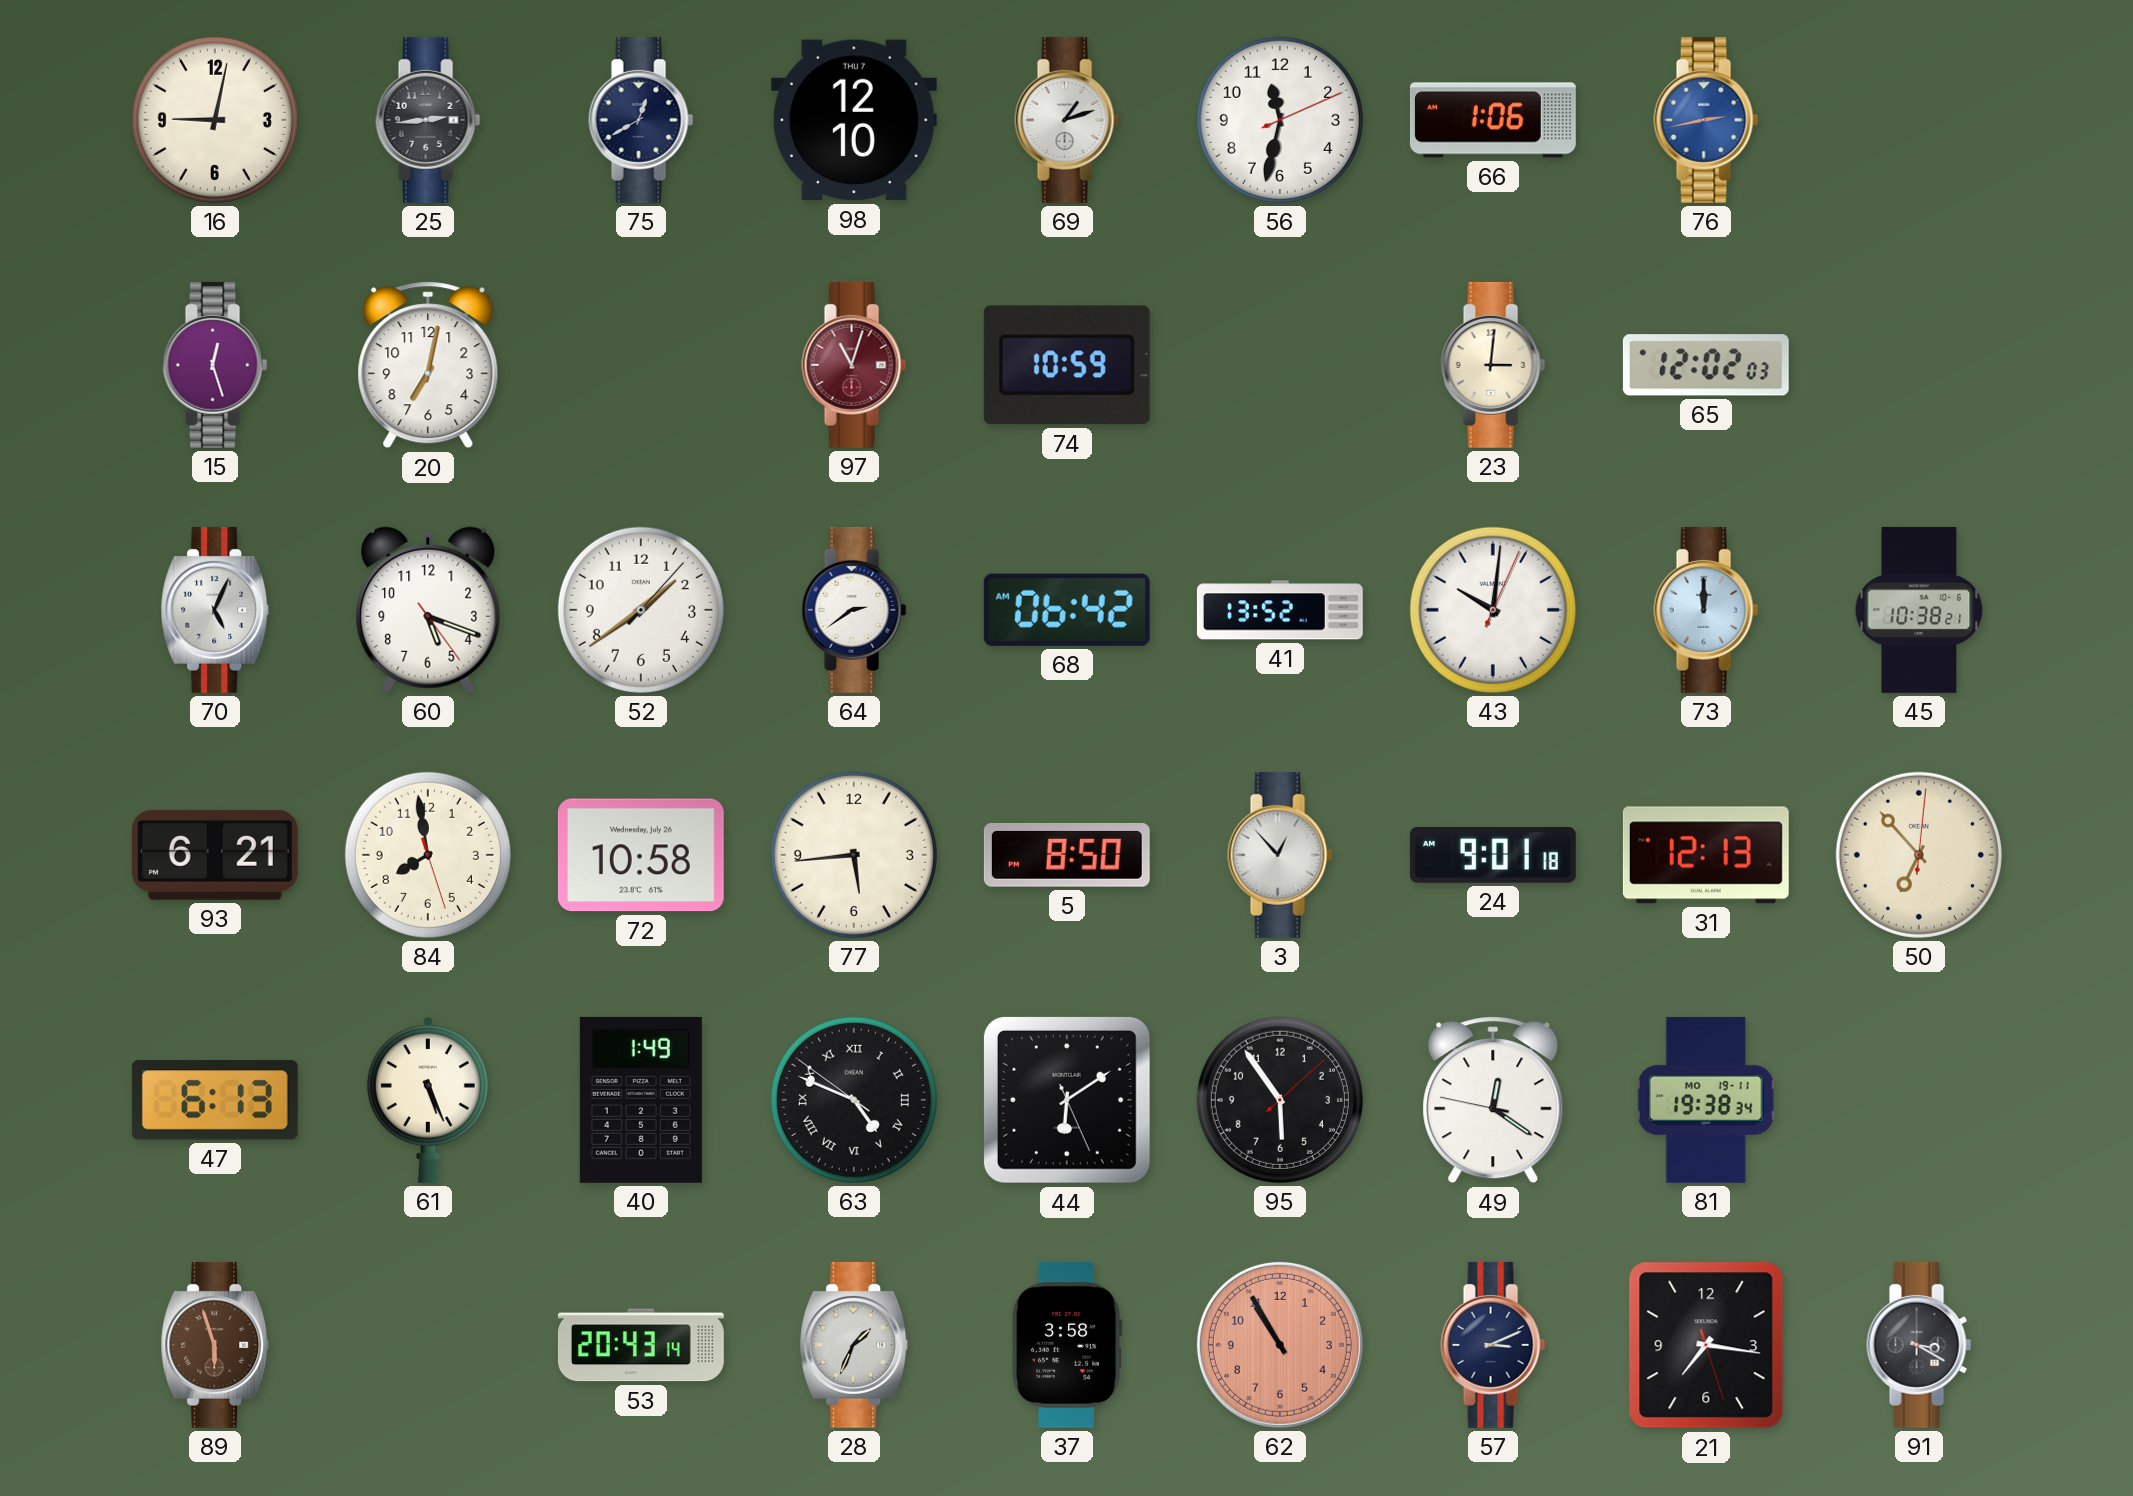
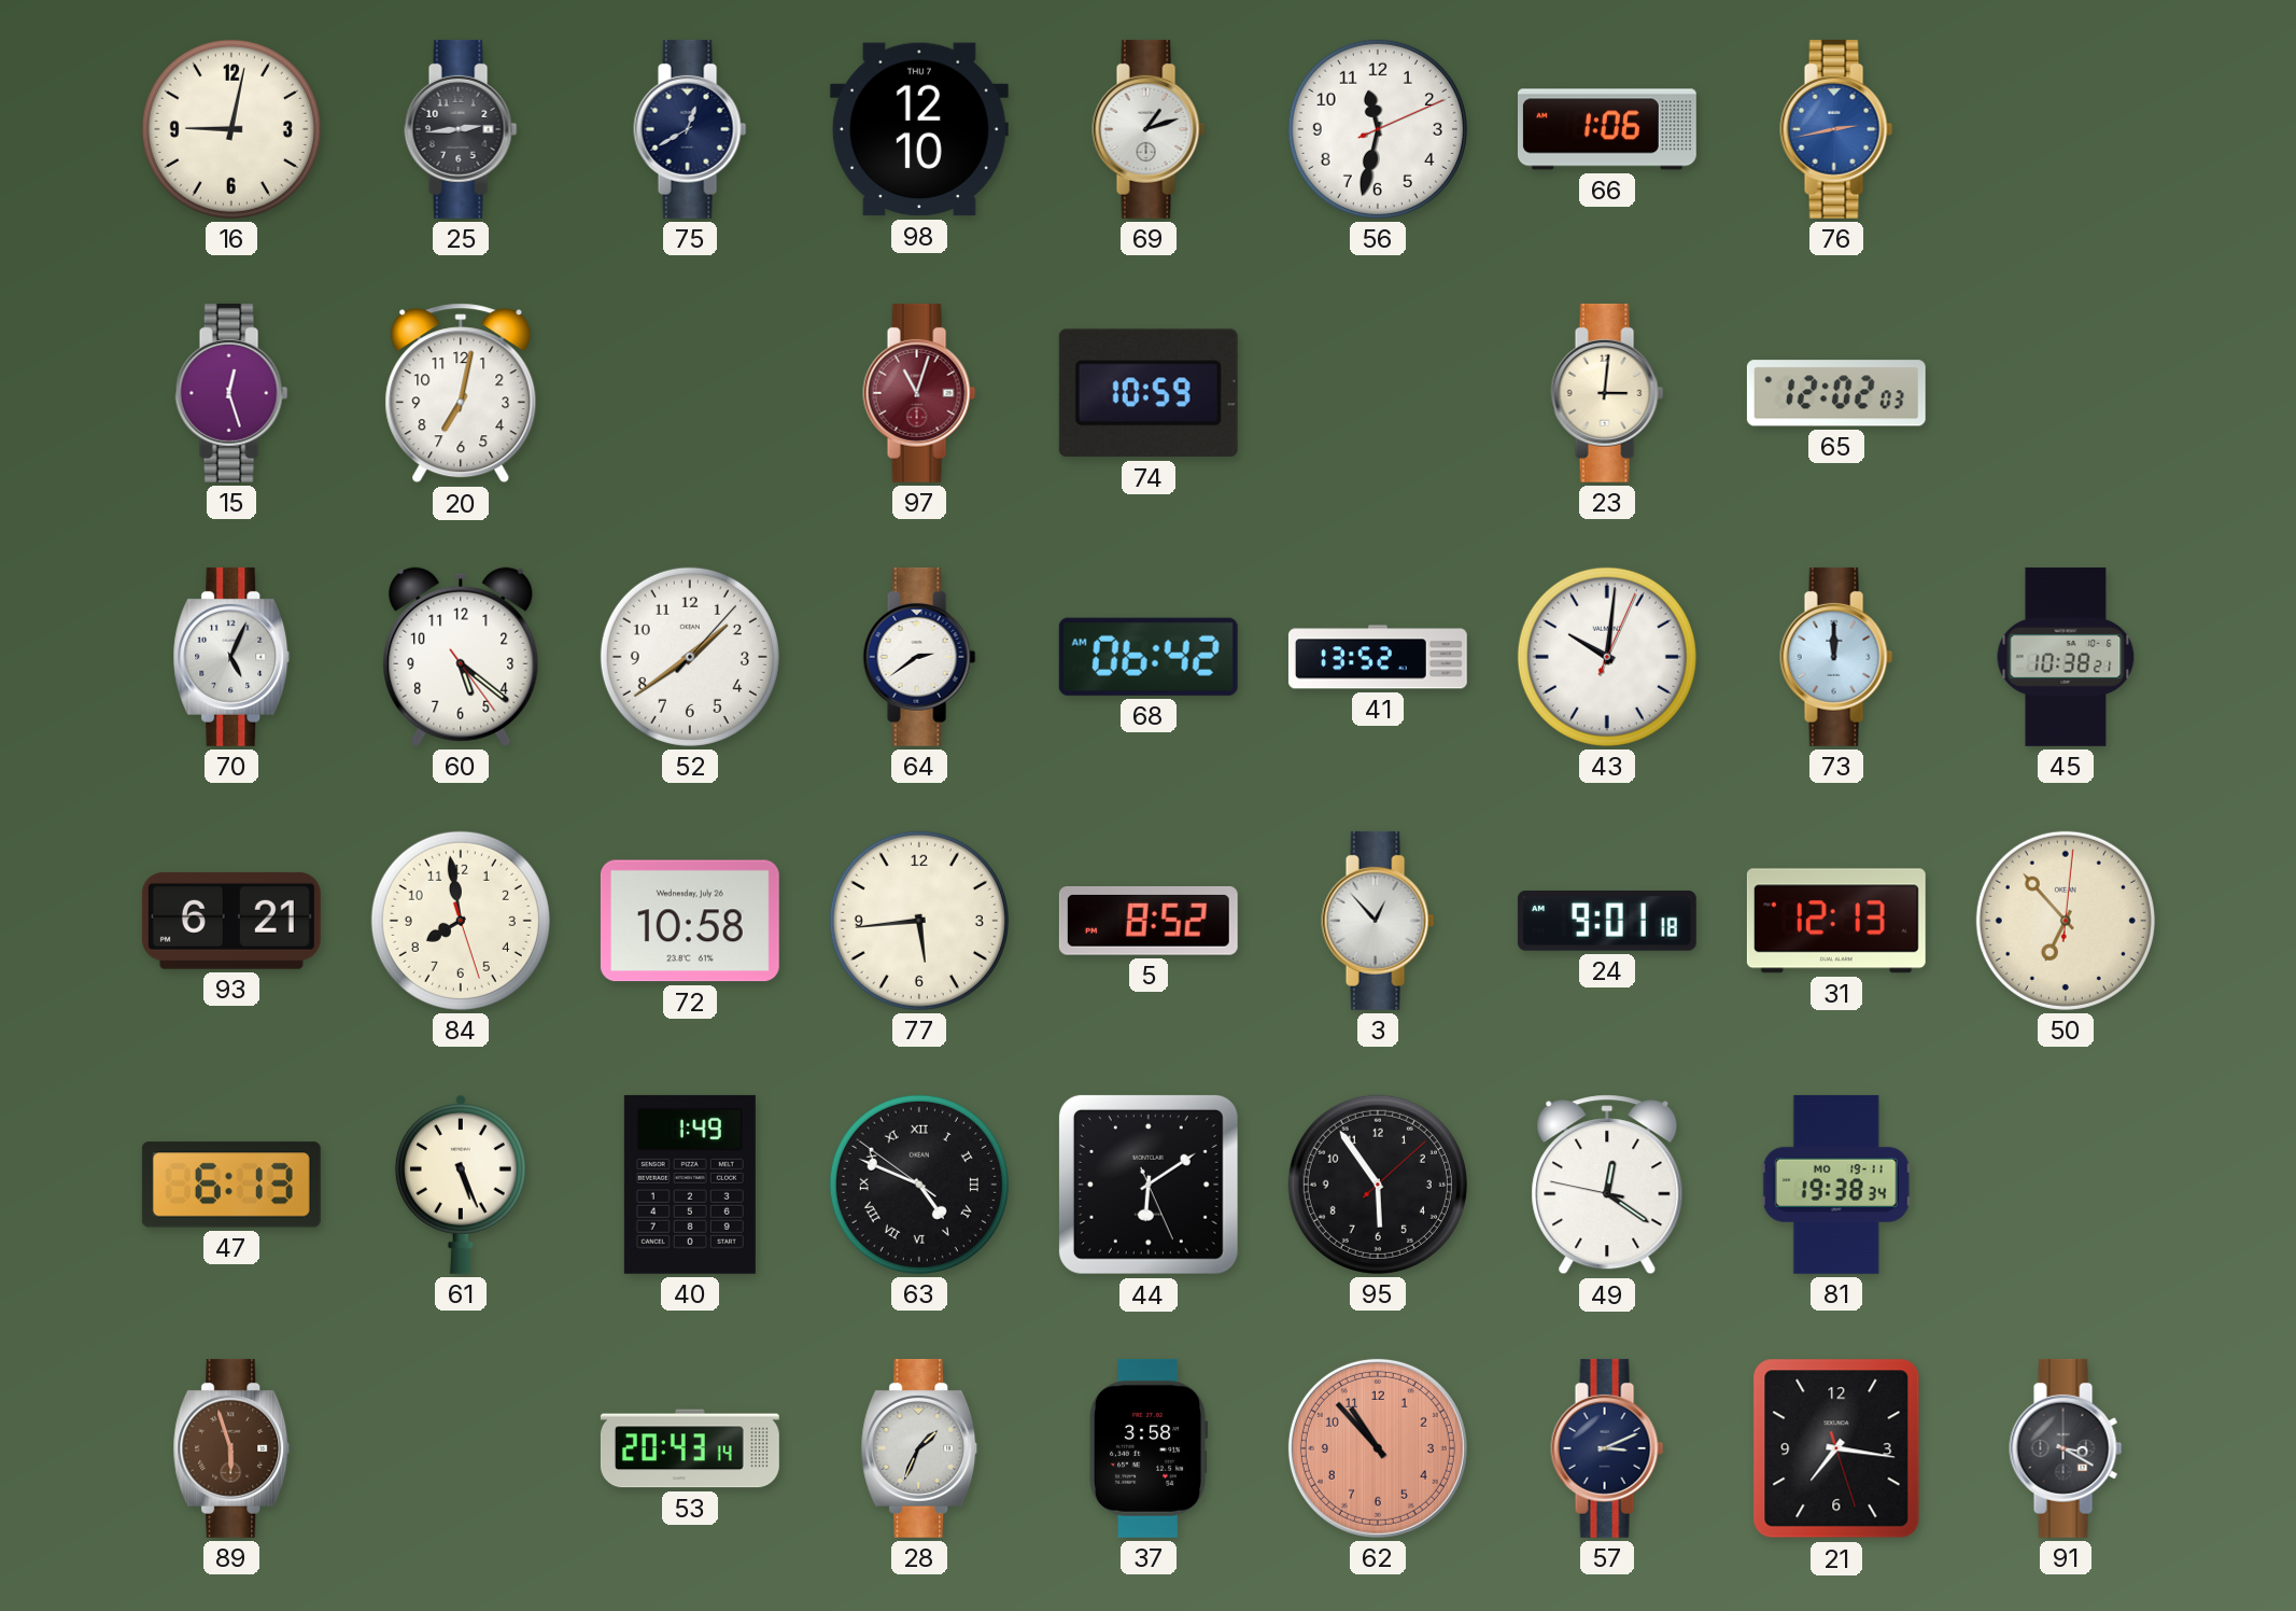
60: 5:18 -> 5:21
5: 8:50 -> 8:52
62: 10:55 -> 10:53
